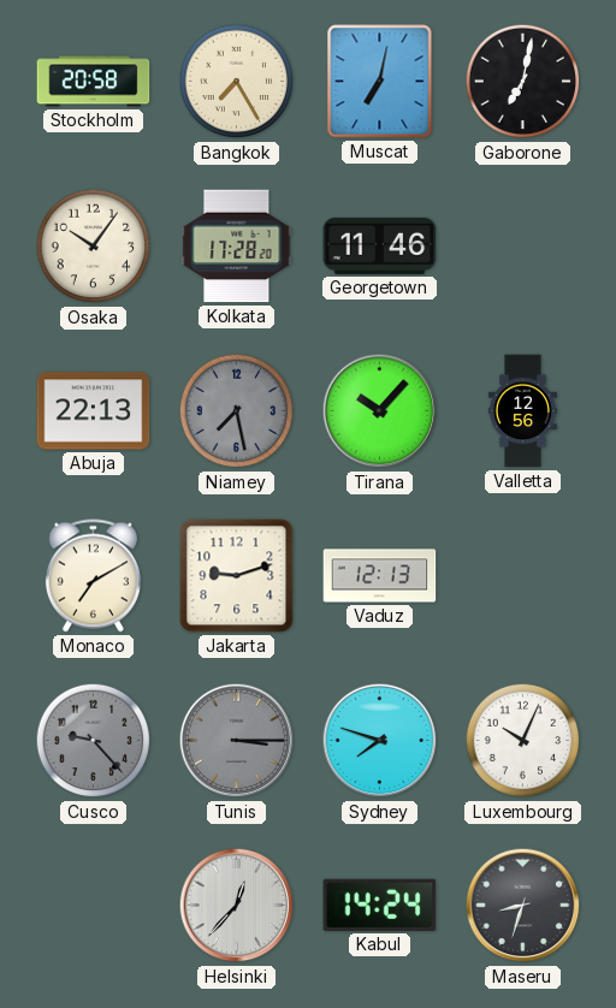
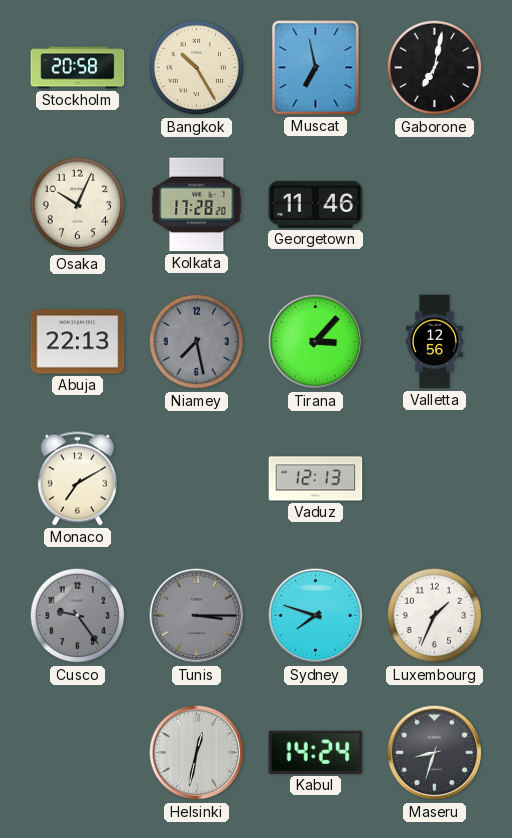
Bangkok: 7:25 -> 10:25
Muscat: 7:02 -> 6:58
Osaka: 10:06 -> 10:04
Tirana: 10:07 -> 3:07
Jakarta: 9:12 -> none
Cusco: 9:23 -> 9:24
Luxembourg: 10:04 -> 1:34
Helsinki: 12:37 -> 12:32
